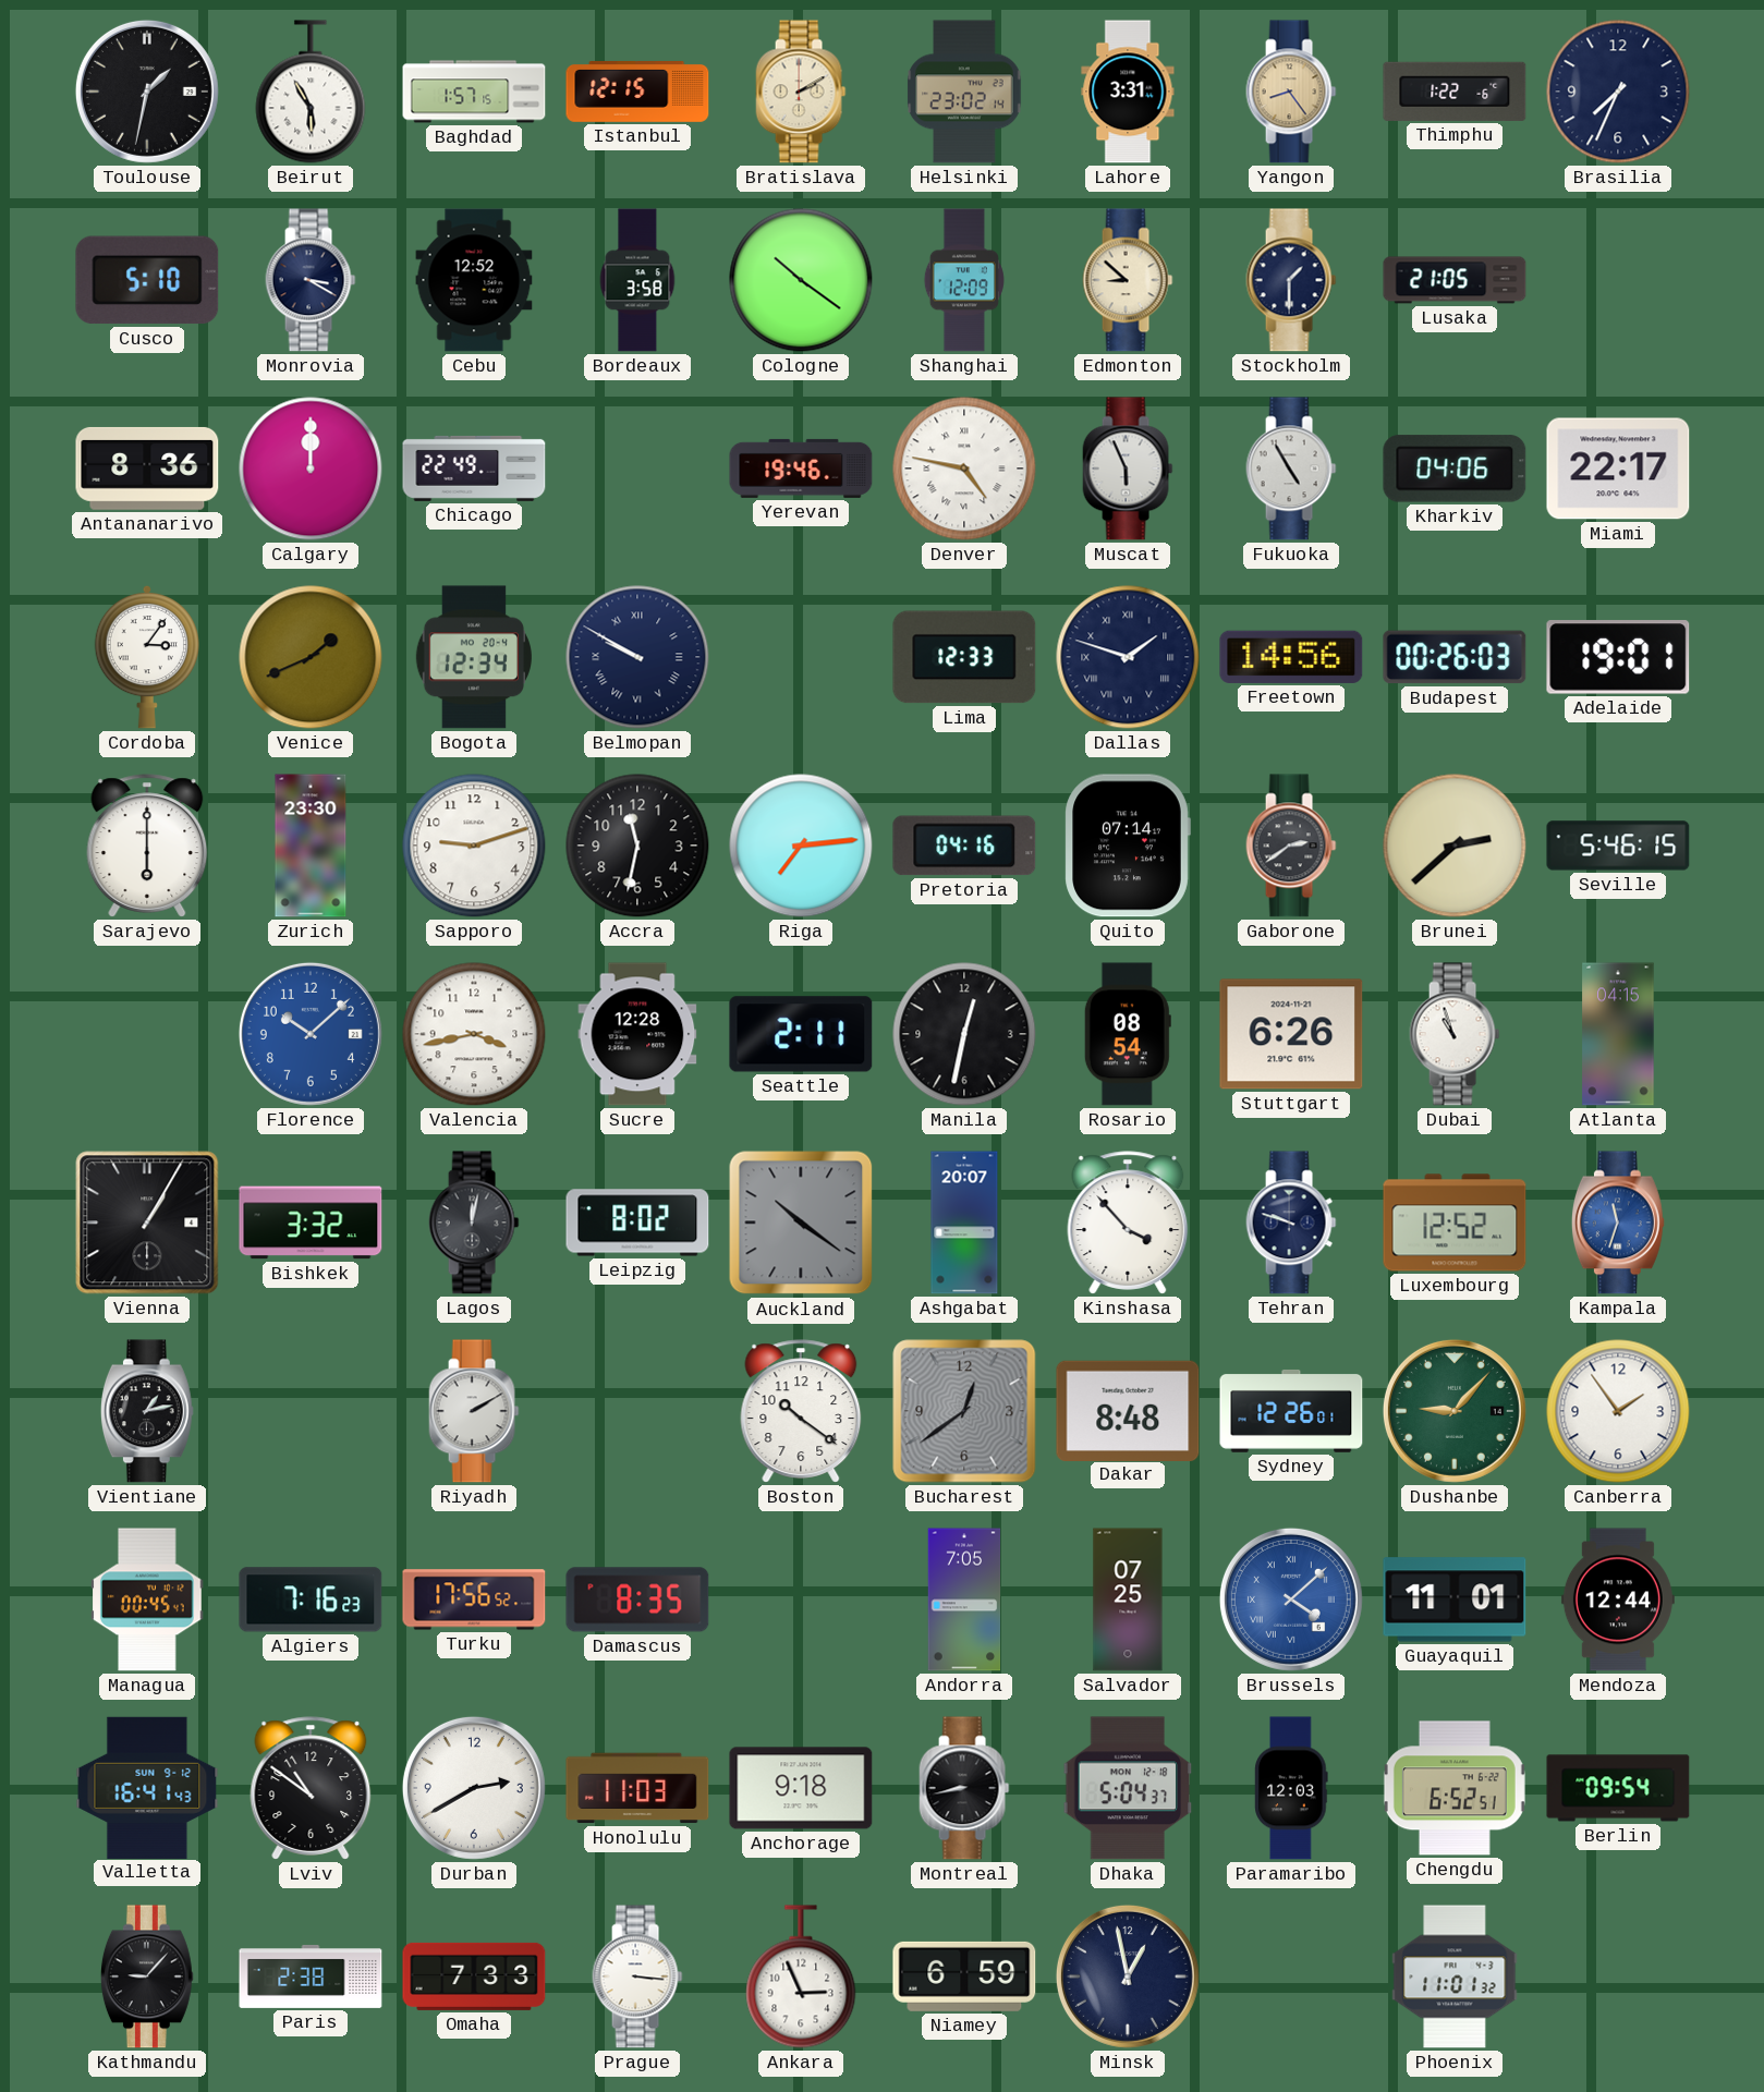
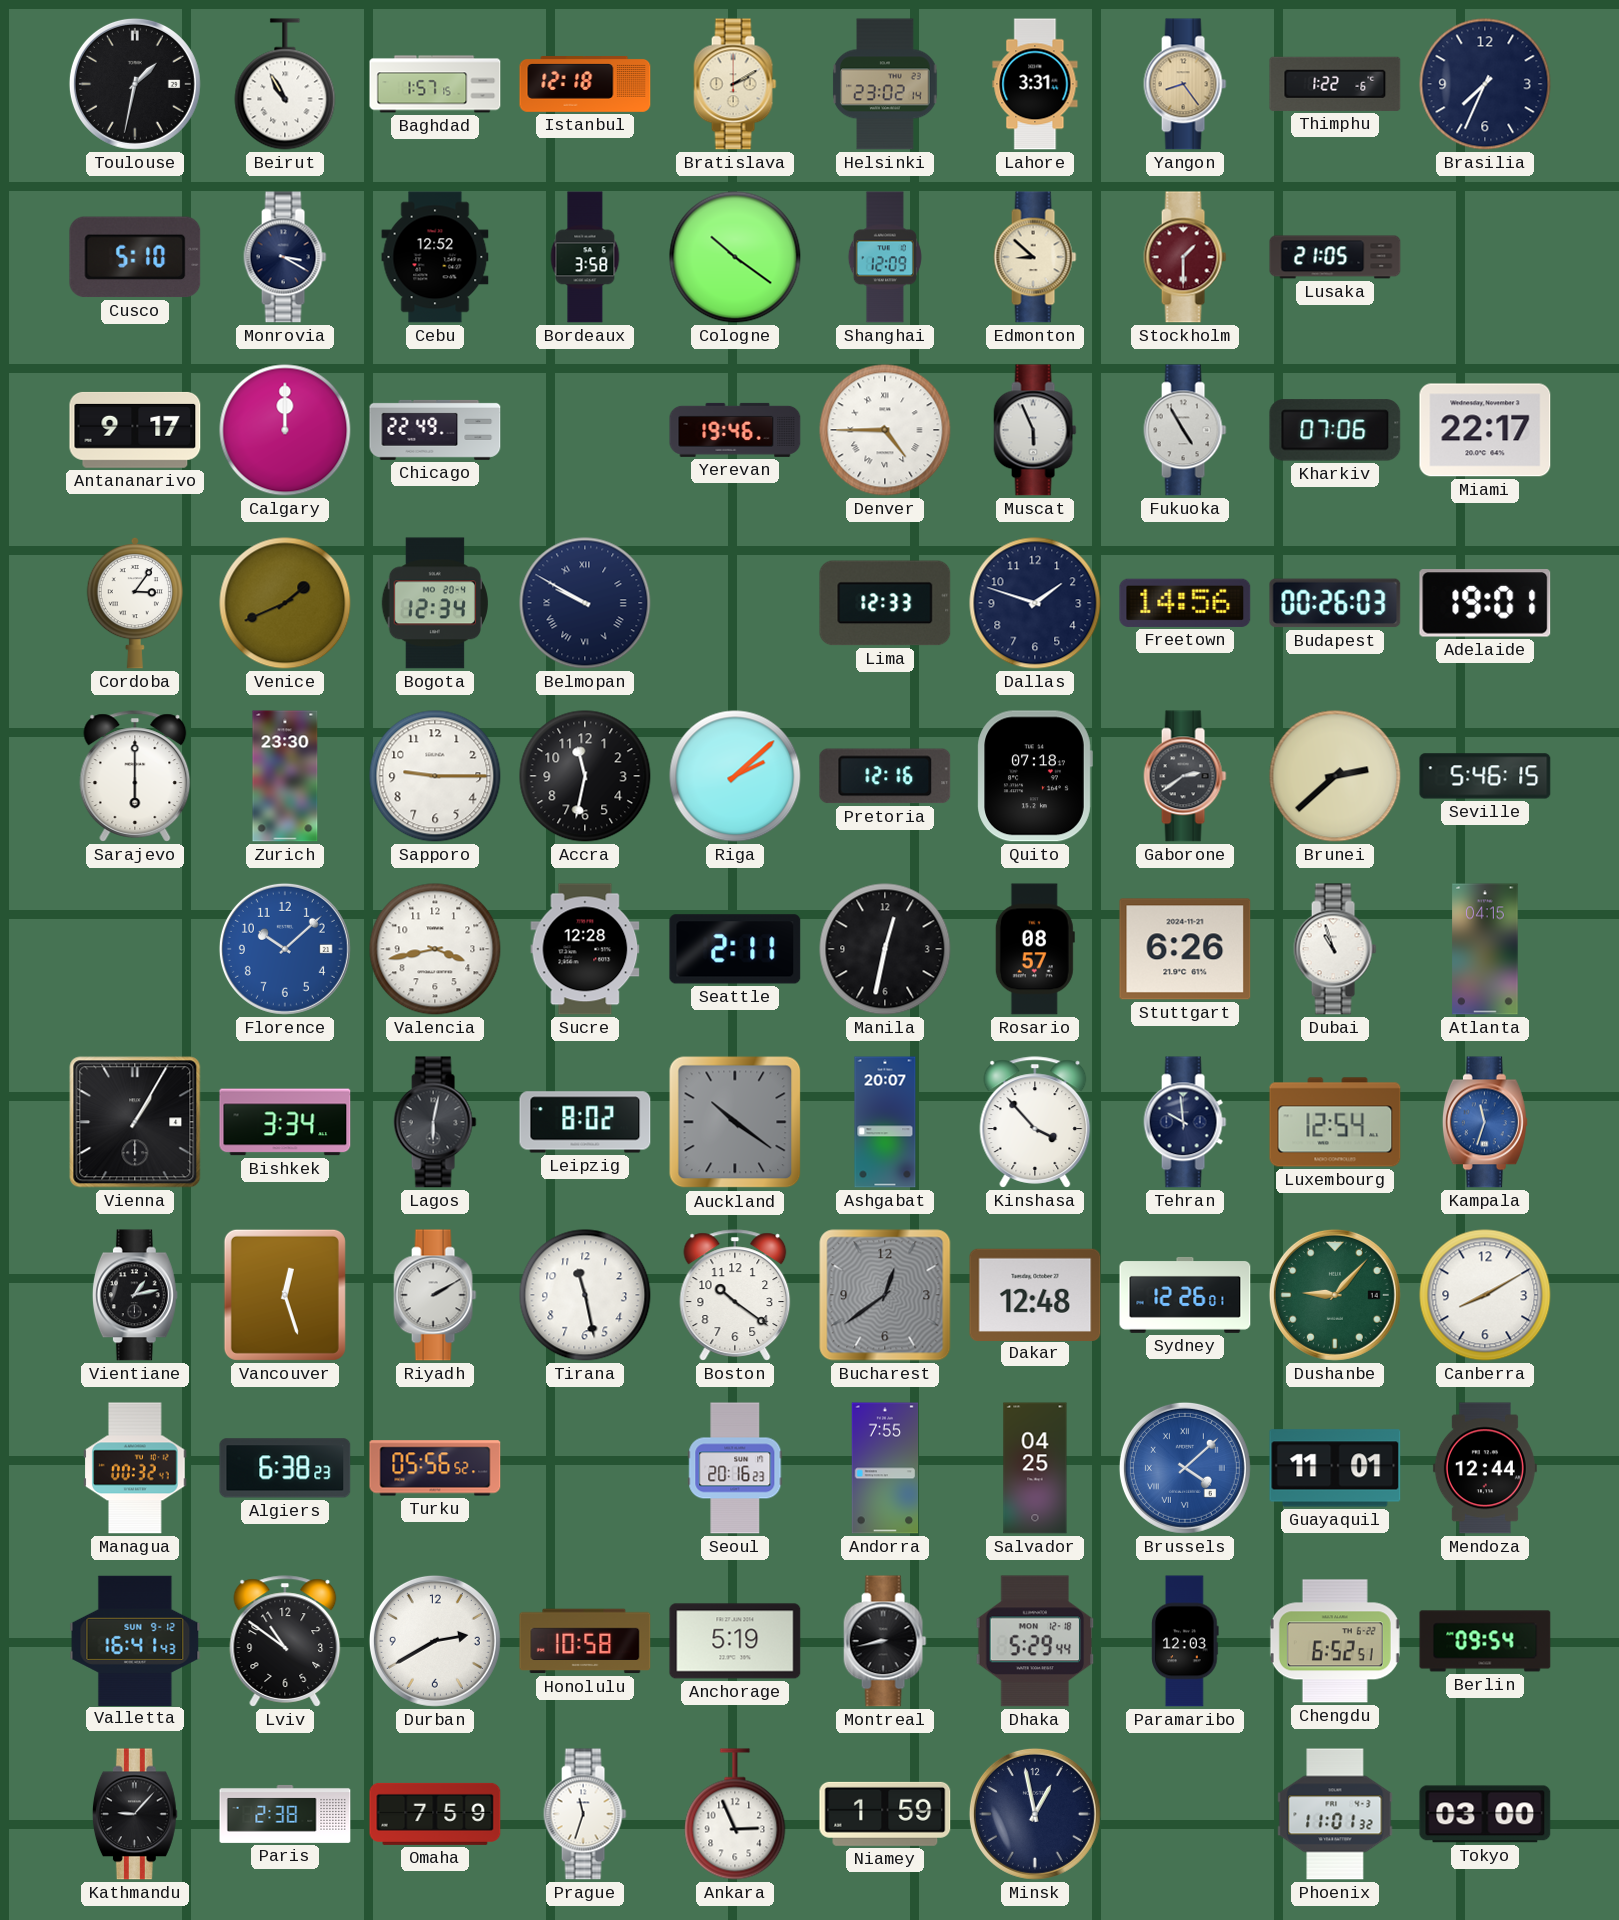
Beirut: 5:55 -> 10:55
Istanbul: 12:15 -> 12:18
Stockholm dial: navy -> burgundy
Antananarivo: 8:36 -> 9:17
Denver: 4:47 -> 4:45
Kharkiv: 04:06 -> 07:06
Dallas numerals: Roman -> Arabic
Sapporo: 9:12 -> 9:15
Riga: 7:14 -> 2:08
Pretoria: 04:16 -> 12:16
Quito: 07:14 -> 07:18
Rosario: 08:54 -> 08:57
Bishkek: 3:32 -> 3:34
Lagos: 12:02 -> 6:02
Tehran: 9:48 -> 9:59
Luxembourg: 12:52 -> 12:54
Vancouver: none -> 12:27
Tirana: none -> 11:28
Dakar: 8:48 -> 12:48
Canberra: 1:54 -> 8:10
Managua: 00:45 -> 00:32
Algiers: 7:16 -> 6:38
Turku: 17:56 -> 05:56
Damascus: 8:35 -> none
Seoul: none -> 20:16
Andorra: 7:05 -> 7:55
Salvador: 07:25 -> 04:25
Honolulu: 11:03 -> 10:58
Anchorage: 9:18 -> 5:19
Dhaka: 5:04 -> 5:29
Omaha: 7:33 -> 7:59
Prague: 3:16 -> 11:33
Niamey: 6:59 -> 1:59
Tokyo: none -> 03:00
